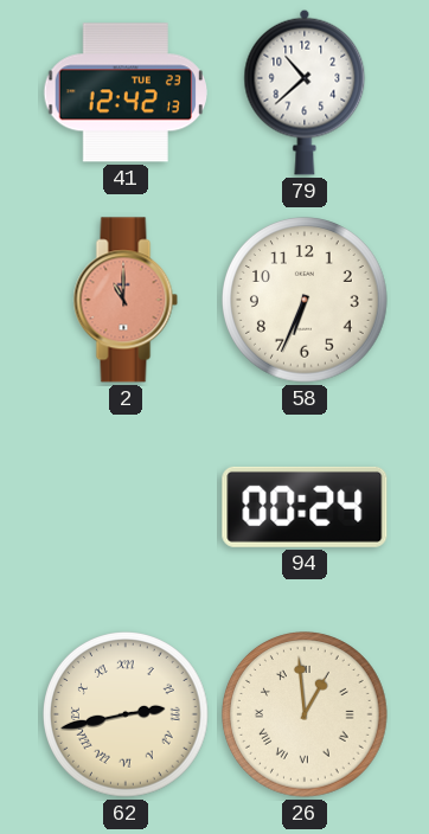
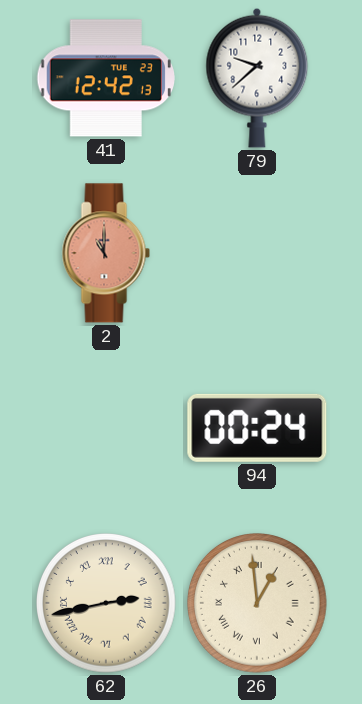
79: 10:38 -> 9:38
58: 6:34 -> none
